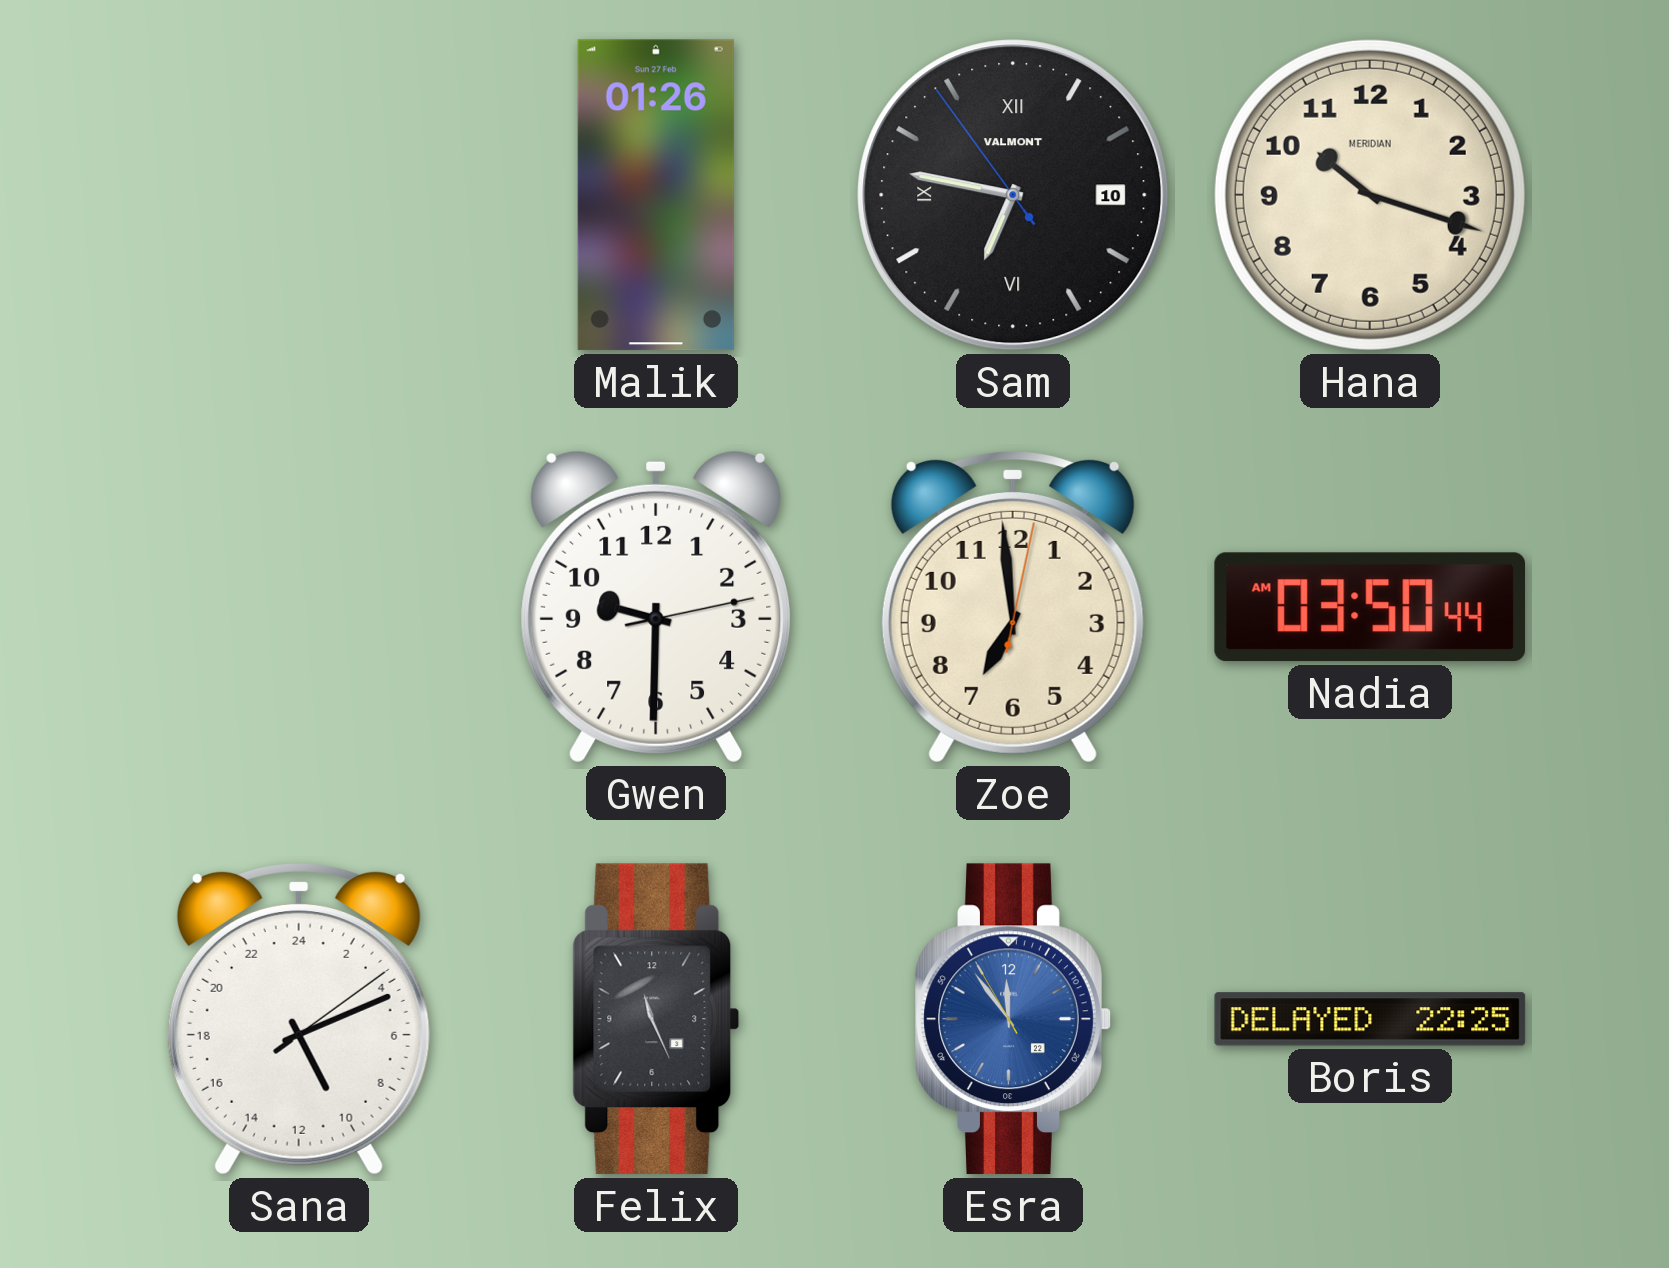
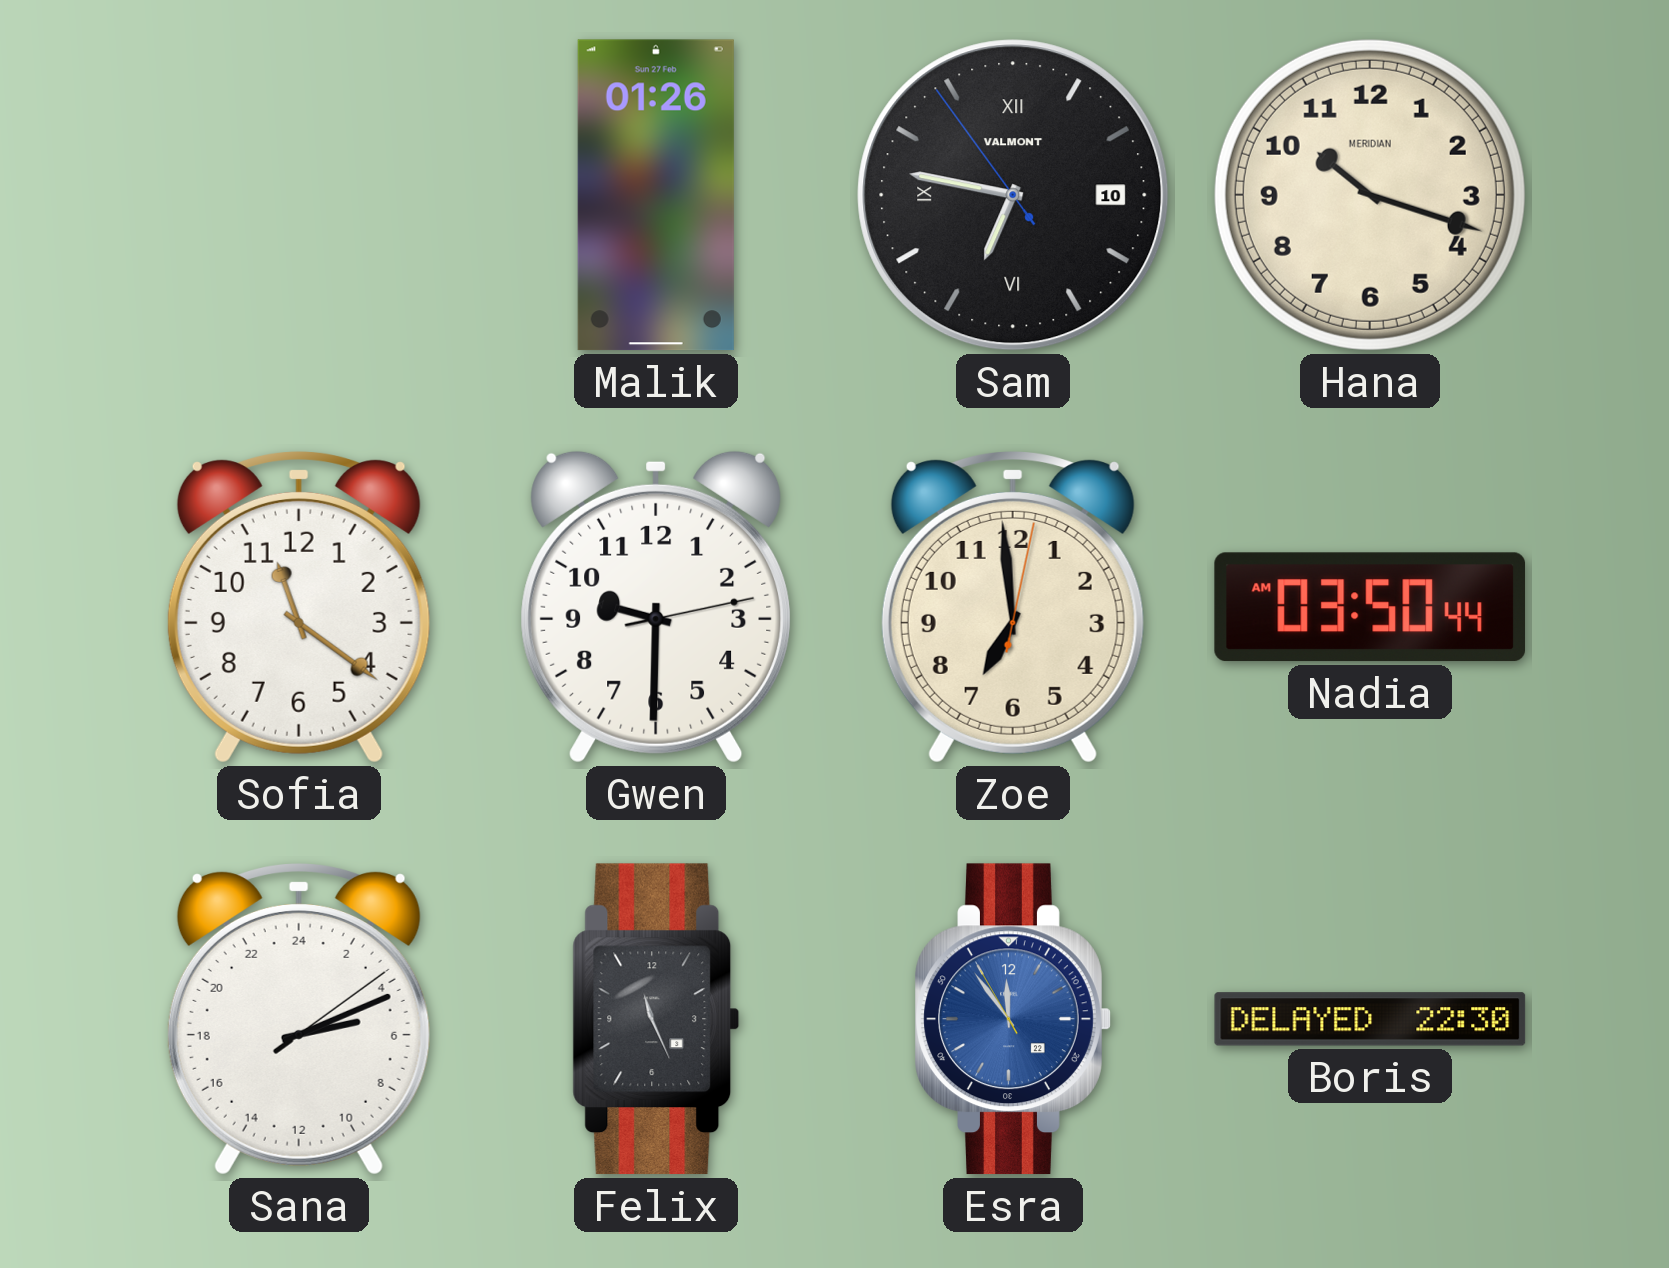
Sofia: none -> 11:21
Sana: 10:11 -> 5:11
Boris: 22:25 -> 22:30
